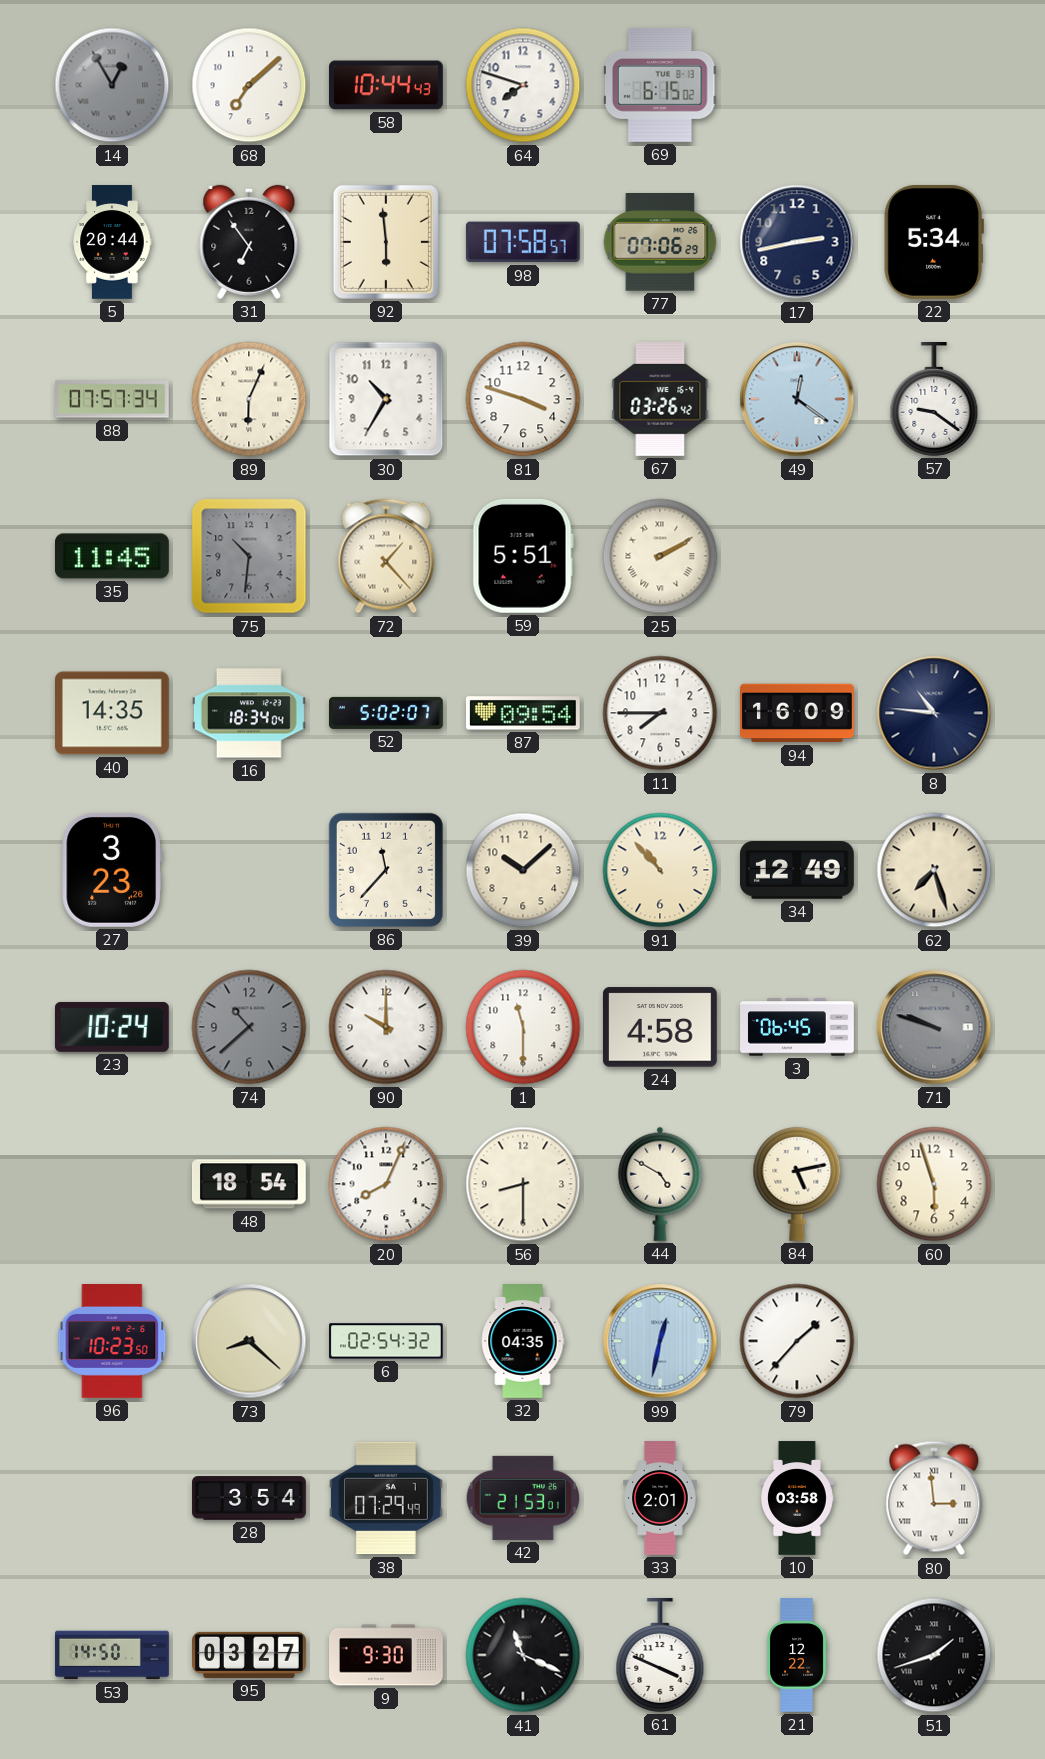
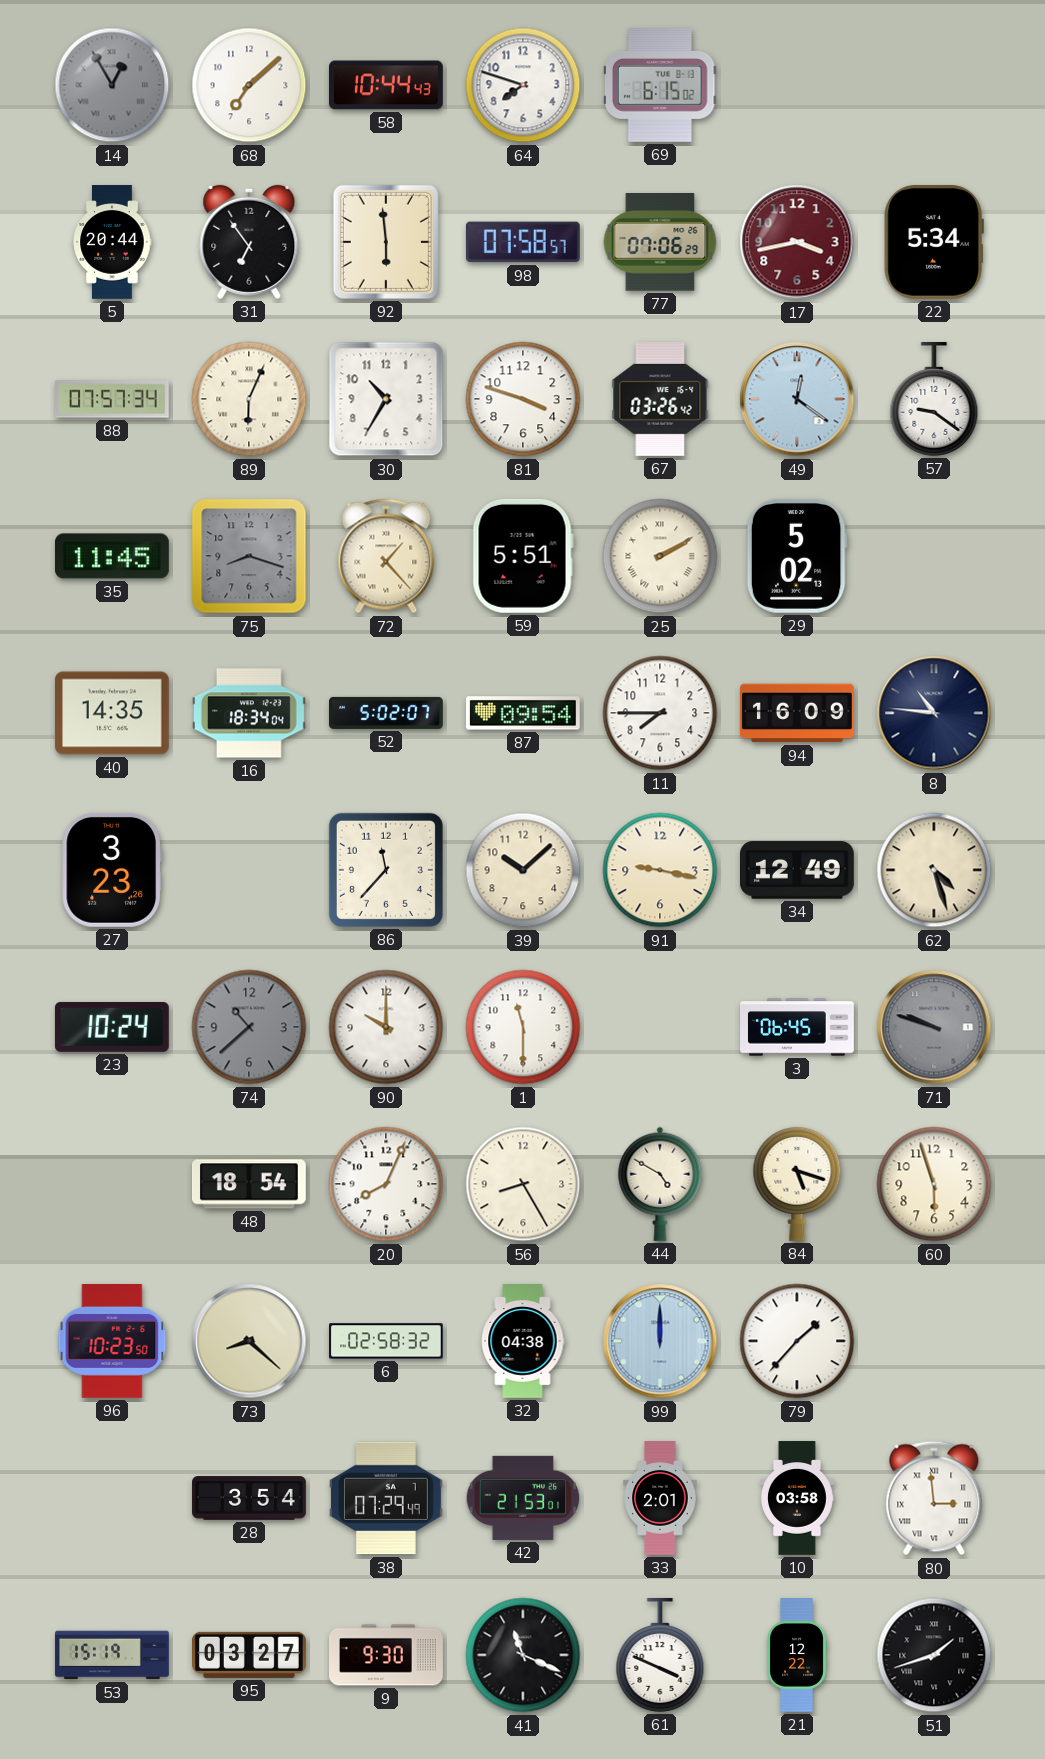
17: 2:43 -> 3:43
17 dial: navy -> burgundy
75: 10:31 -> 8:18
29: none -> 5:02
91: 10:53 -> 9:17
62: 7:27 -> 4:27
24: 4:58 -> none
56: 8:30 -> 8:25
84: 5:13 -> 5:18
6: 02:54 -> 02:58
32: 04:35 -> 04:38
99: 12:32 -> 12:00
53: 14:50 -> 15:19
